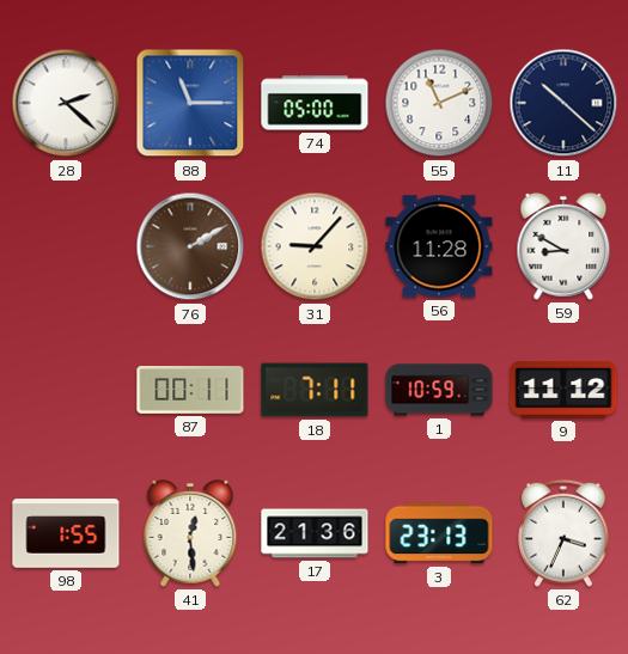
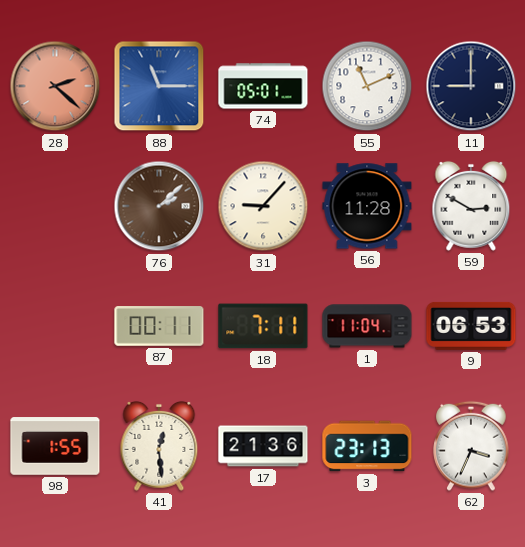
28 dial: white -> salmon
74: 05:00 -> 05:01
11: 10:22 -> 9:00
76: 2:10 -> 2:08
59: 8:50 -> 2:50
1: 10:59 -> 11:04
9: 11:12 -> 06:53
